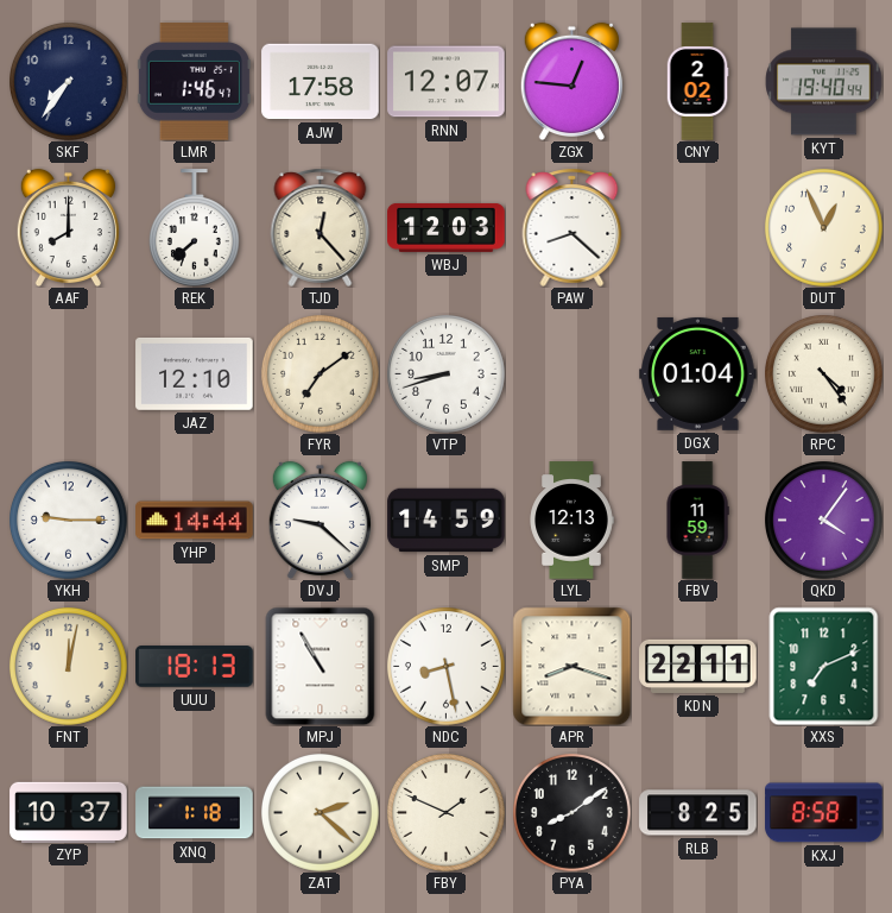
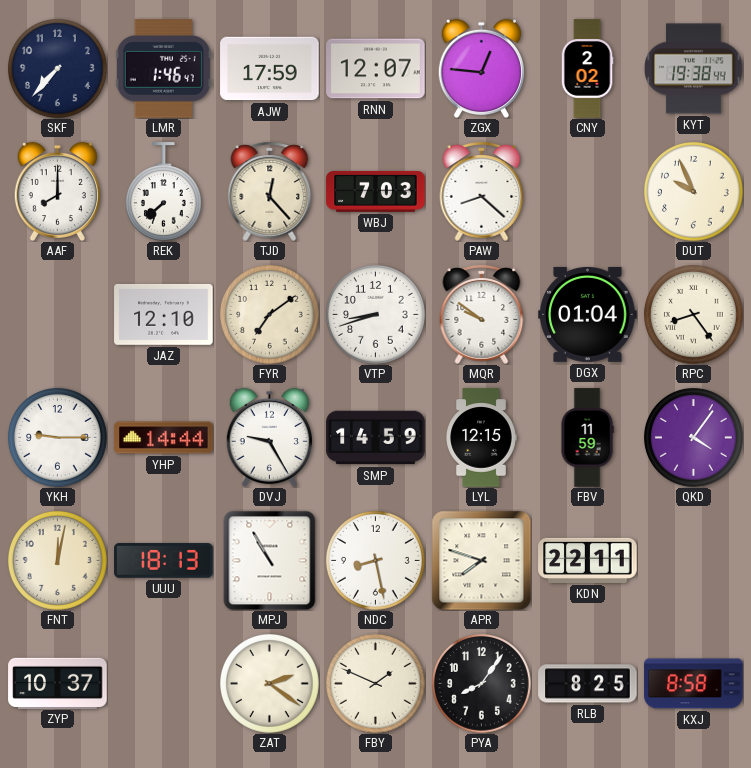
SKF: 7:36 -> 7:37
AJW: 17:58 -> 17:59
KYT: 19:40 -> 19:38
WBJ: 12:03 -> 7:03
DUT: 12:56 -> 9:56
MQR: none -> 9:51
RPC: 4:24 -> 8:24
DVJ: 9:22 -> 9:25
LYL: 12:13 -> 12:15
APR: 8:18 -> 7:48
XXS: 7:11 -> none
XNQ: 1:18 -> none
ZAT: 2:22 -> 2:21
PYA: 8:09 -> 8:06
